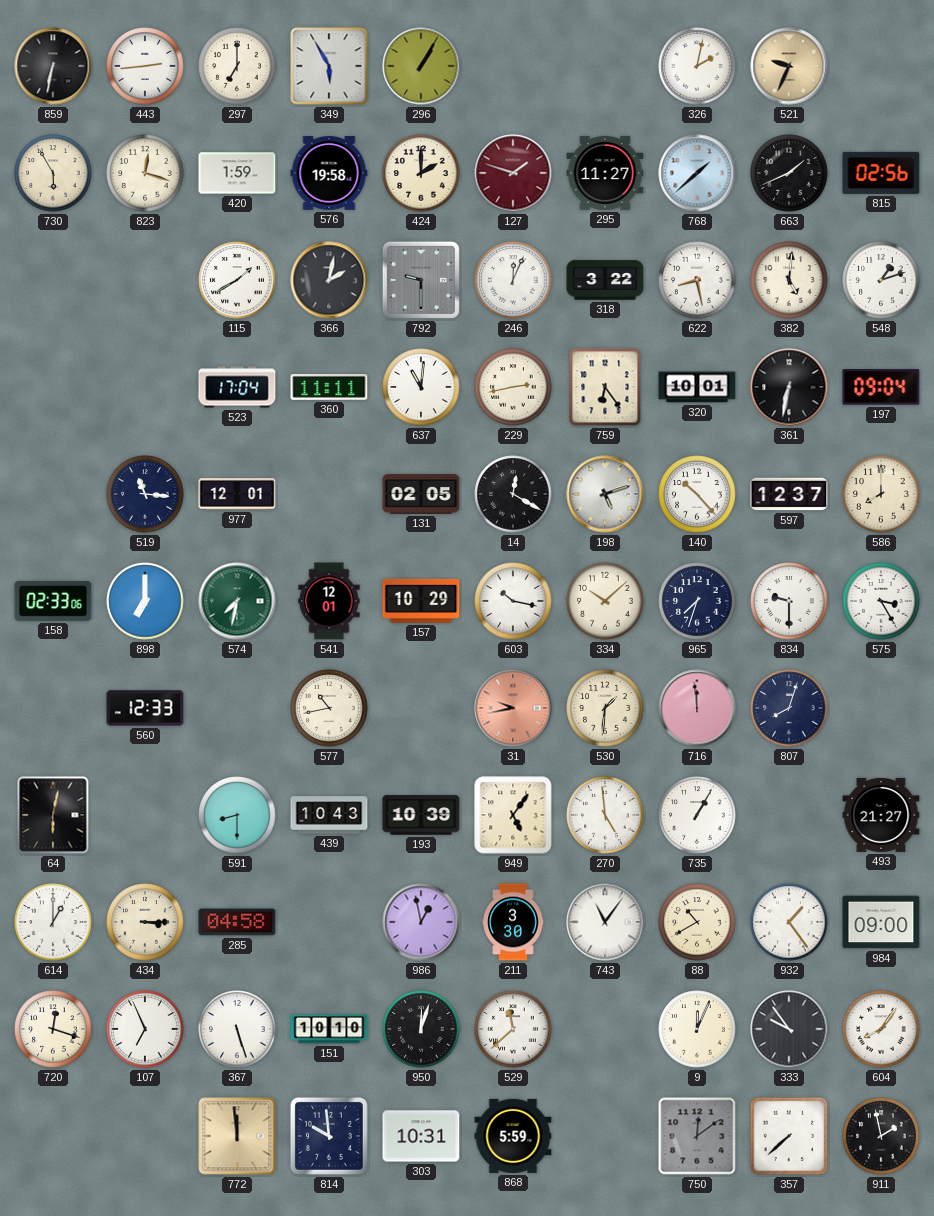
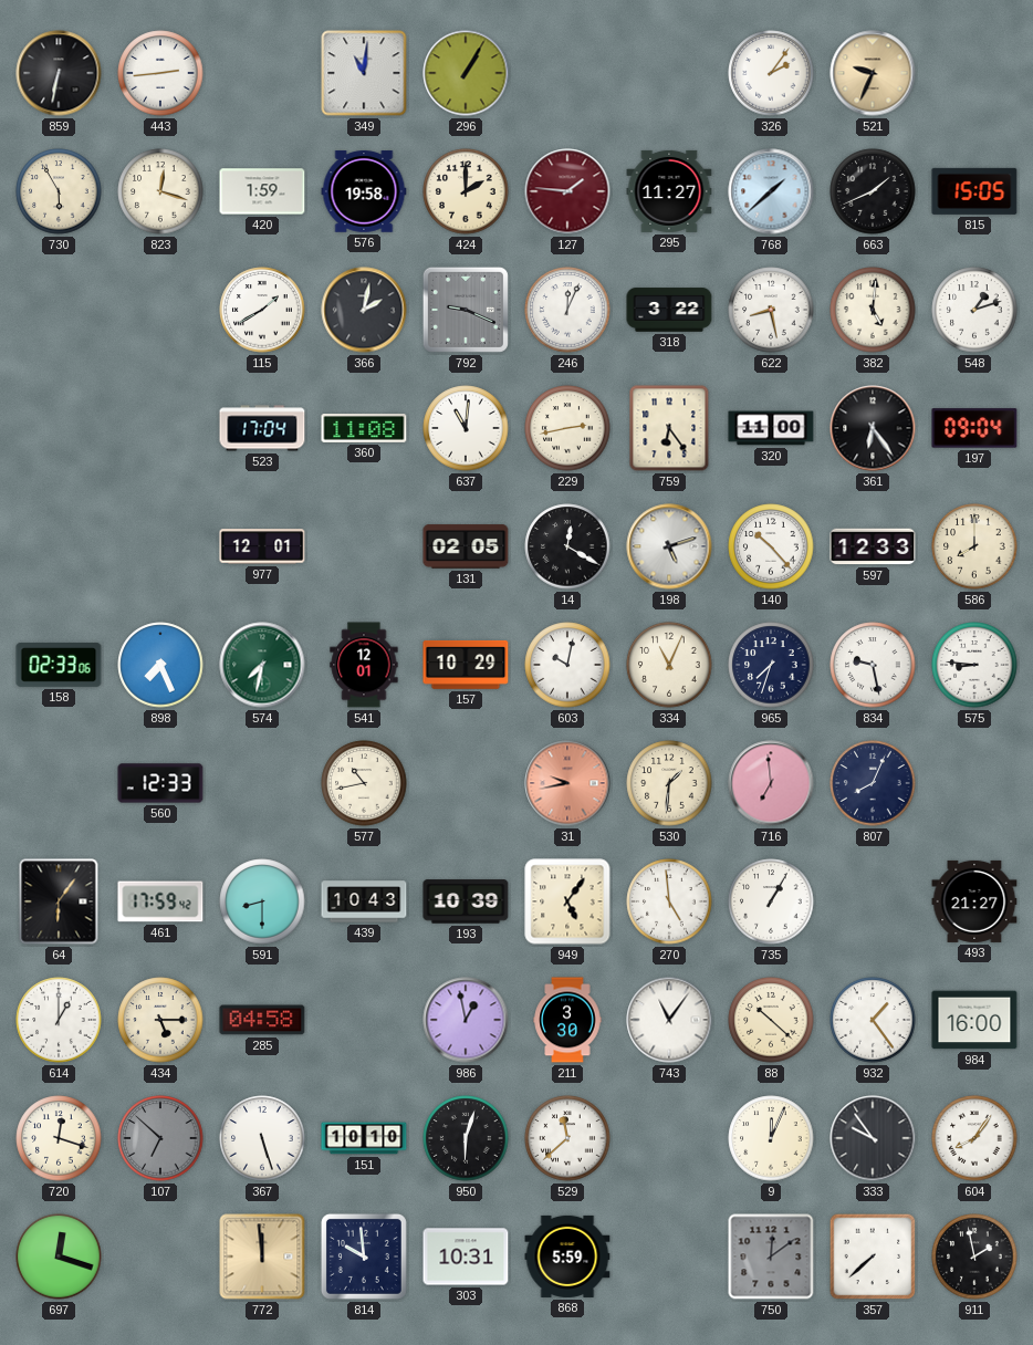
297: 7:00 -> none
349: 5:55 -> 11:01
326: 2:02 -> 2:06
127: 1:48 -> 1:46
815: 02:56 -> 15:05
792: 9:30 -> 9:19
360: 11:11 -> 11:08
320: 10:01 -> 11:00
361: 6:32 -> 6:24
519: 11:16 -> none
597: 12:37 -> 12:33
898: 7:00 -> 7:26
603: 10:17 -> 10:02
334: 10:08 -> 11:04
834: 9:30 -> 9:28
575: 3:25 -> 8:46
716: 11:59 -> 6:59
807: 8:03 -> 8:04
64: 6:02 -> 6:06
461: none -> 17:59
434: 3:15 -> 5:15
88: 10:40 -> 10:22
984: 09:00 -> 16:00
107: 6:56 -> 6:52
107 dial: white -> grey
950: 12:03 -> 6:03
697: none -> 12:18
